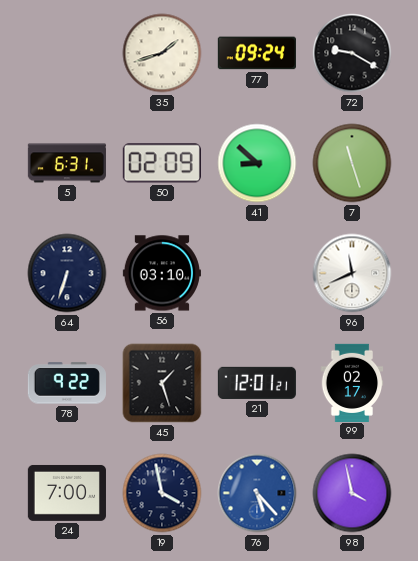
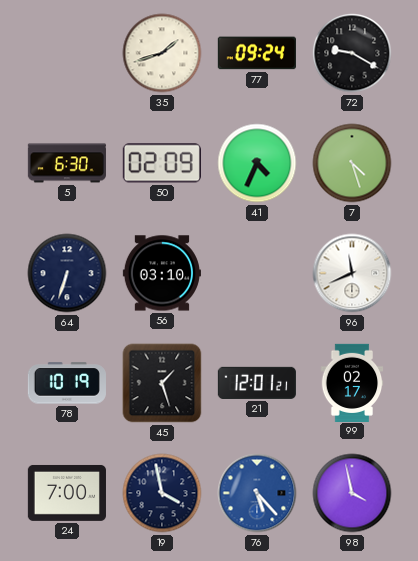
5: 6:31 -> 6:30
41: 8:52 -> 4:34
7: 11:27 -> 4:27
78: 9:22 -> 10:19
